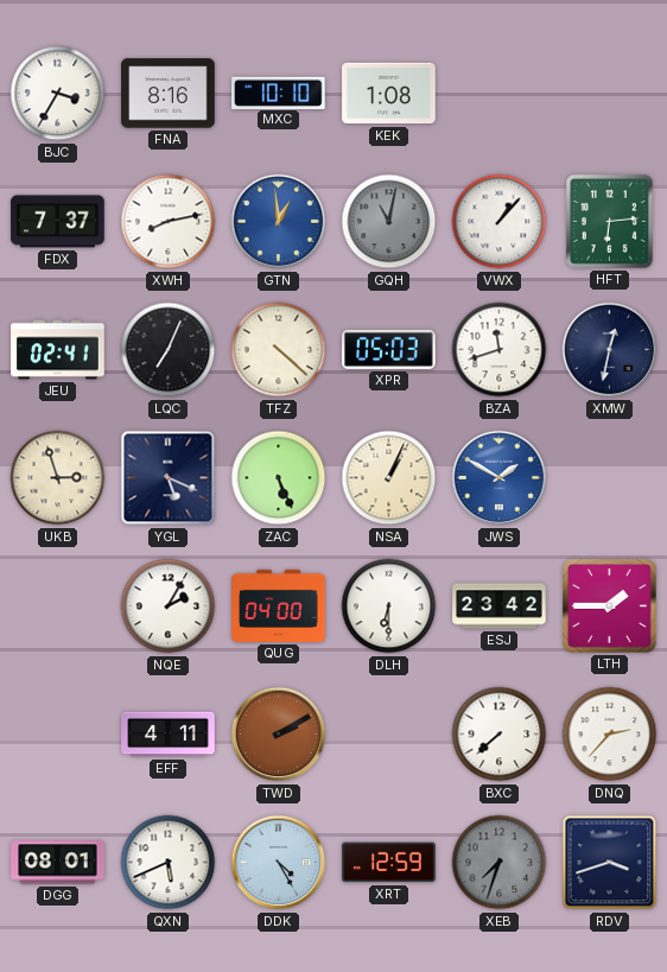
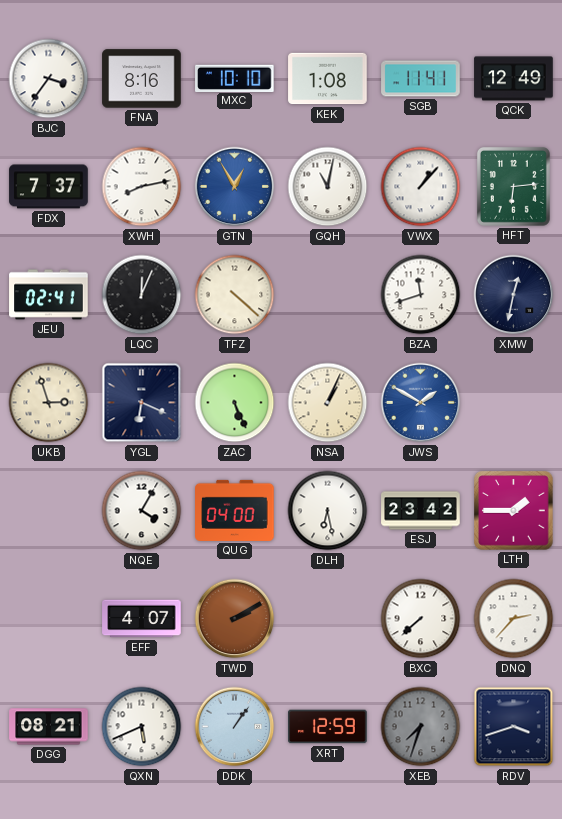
BJC: 3:35 -> 3:36
SGB: none -> 11:41
QCK: none -> 12:49
GTN: 12:59 -> 12:55
GQH dial: grey -> white
LQC: 7:04 -> 12:04
XPR: 05:03 -> none
YGL: 5:19 -> 6:19
NQE: 2:05 -> 4:05
DLH: 6:30 -> 6:28
EFF: 4:11 -> 4:07
DGG: 08:01 -> 08:21
DDK: 4:25 -> 1:06
